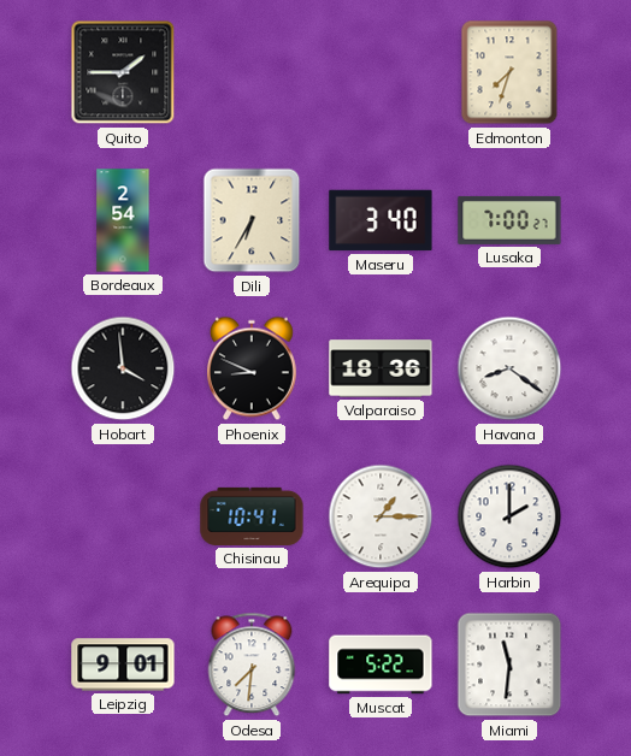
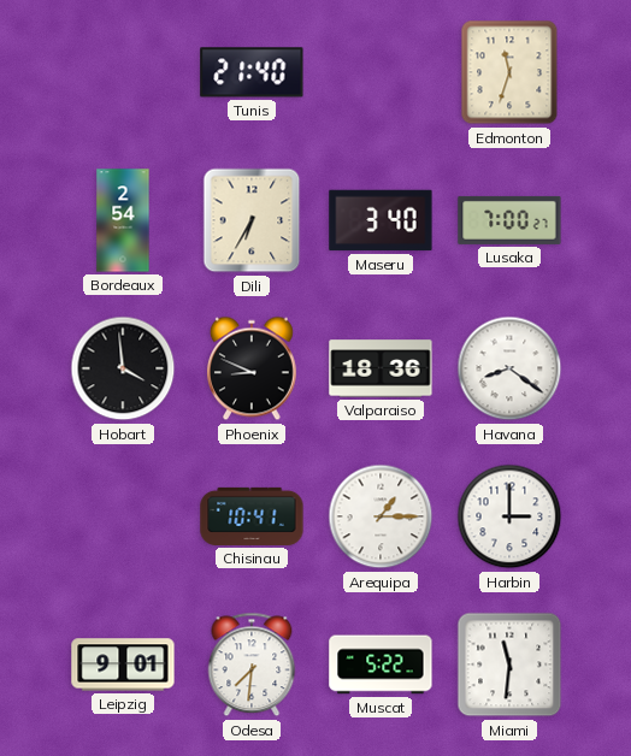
Quito: 1:45 -> none
Tunis: none -> 21:40
Edmonton: 7:33 -> 11:33
Harbin: 2:00 -> 3:00
